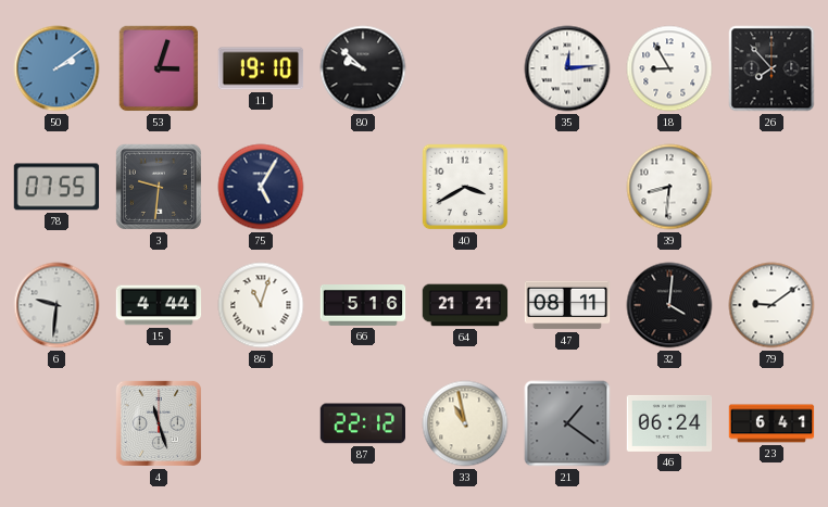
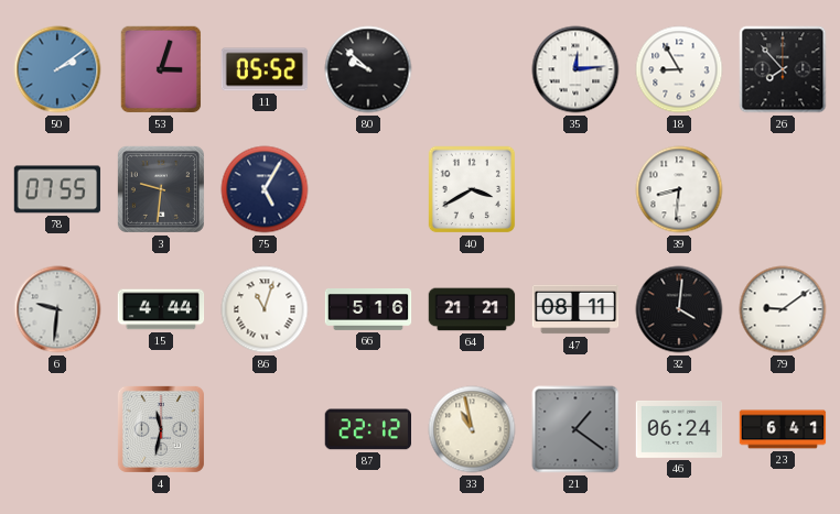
11: 19:10 -> 05:52
4: 11:27 -> 11:32
